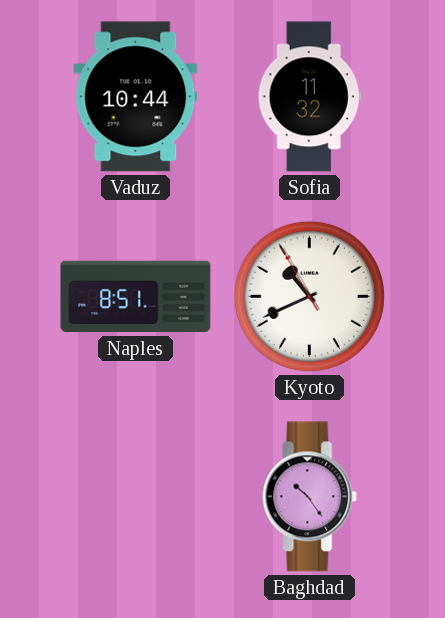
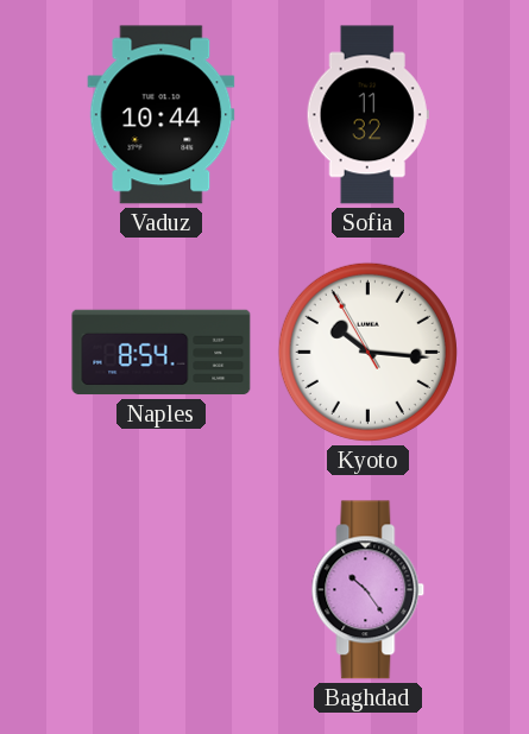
Naples: 8:51 -> 8:54
Kyoto: 10:40 -> 10:15
